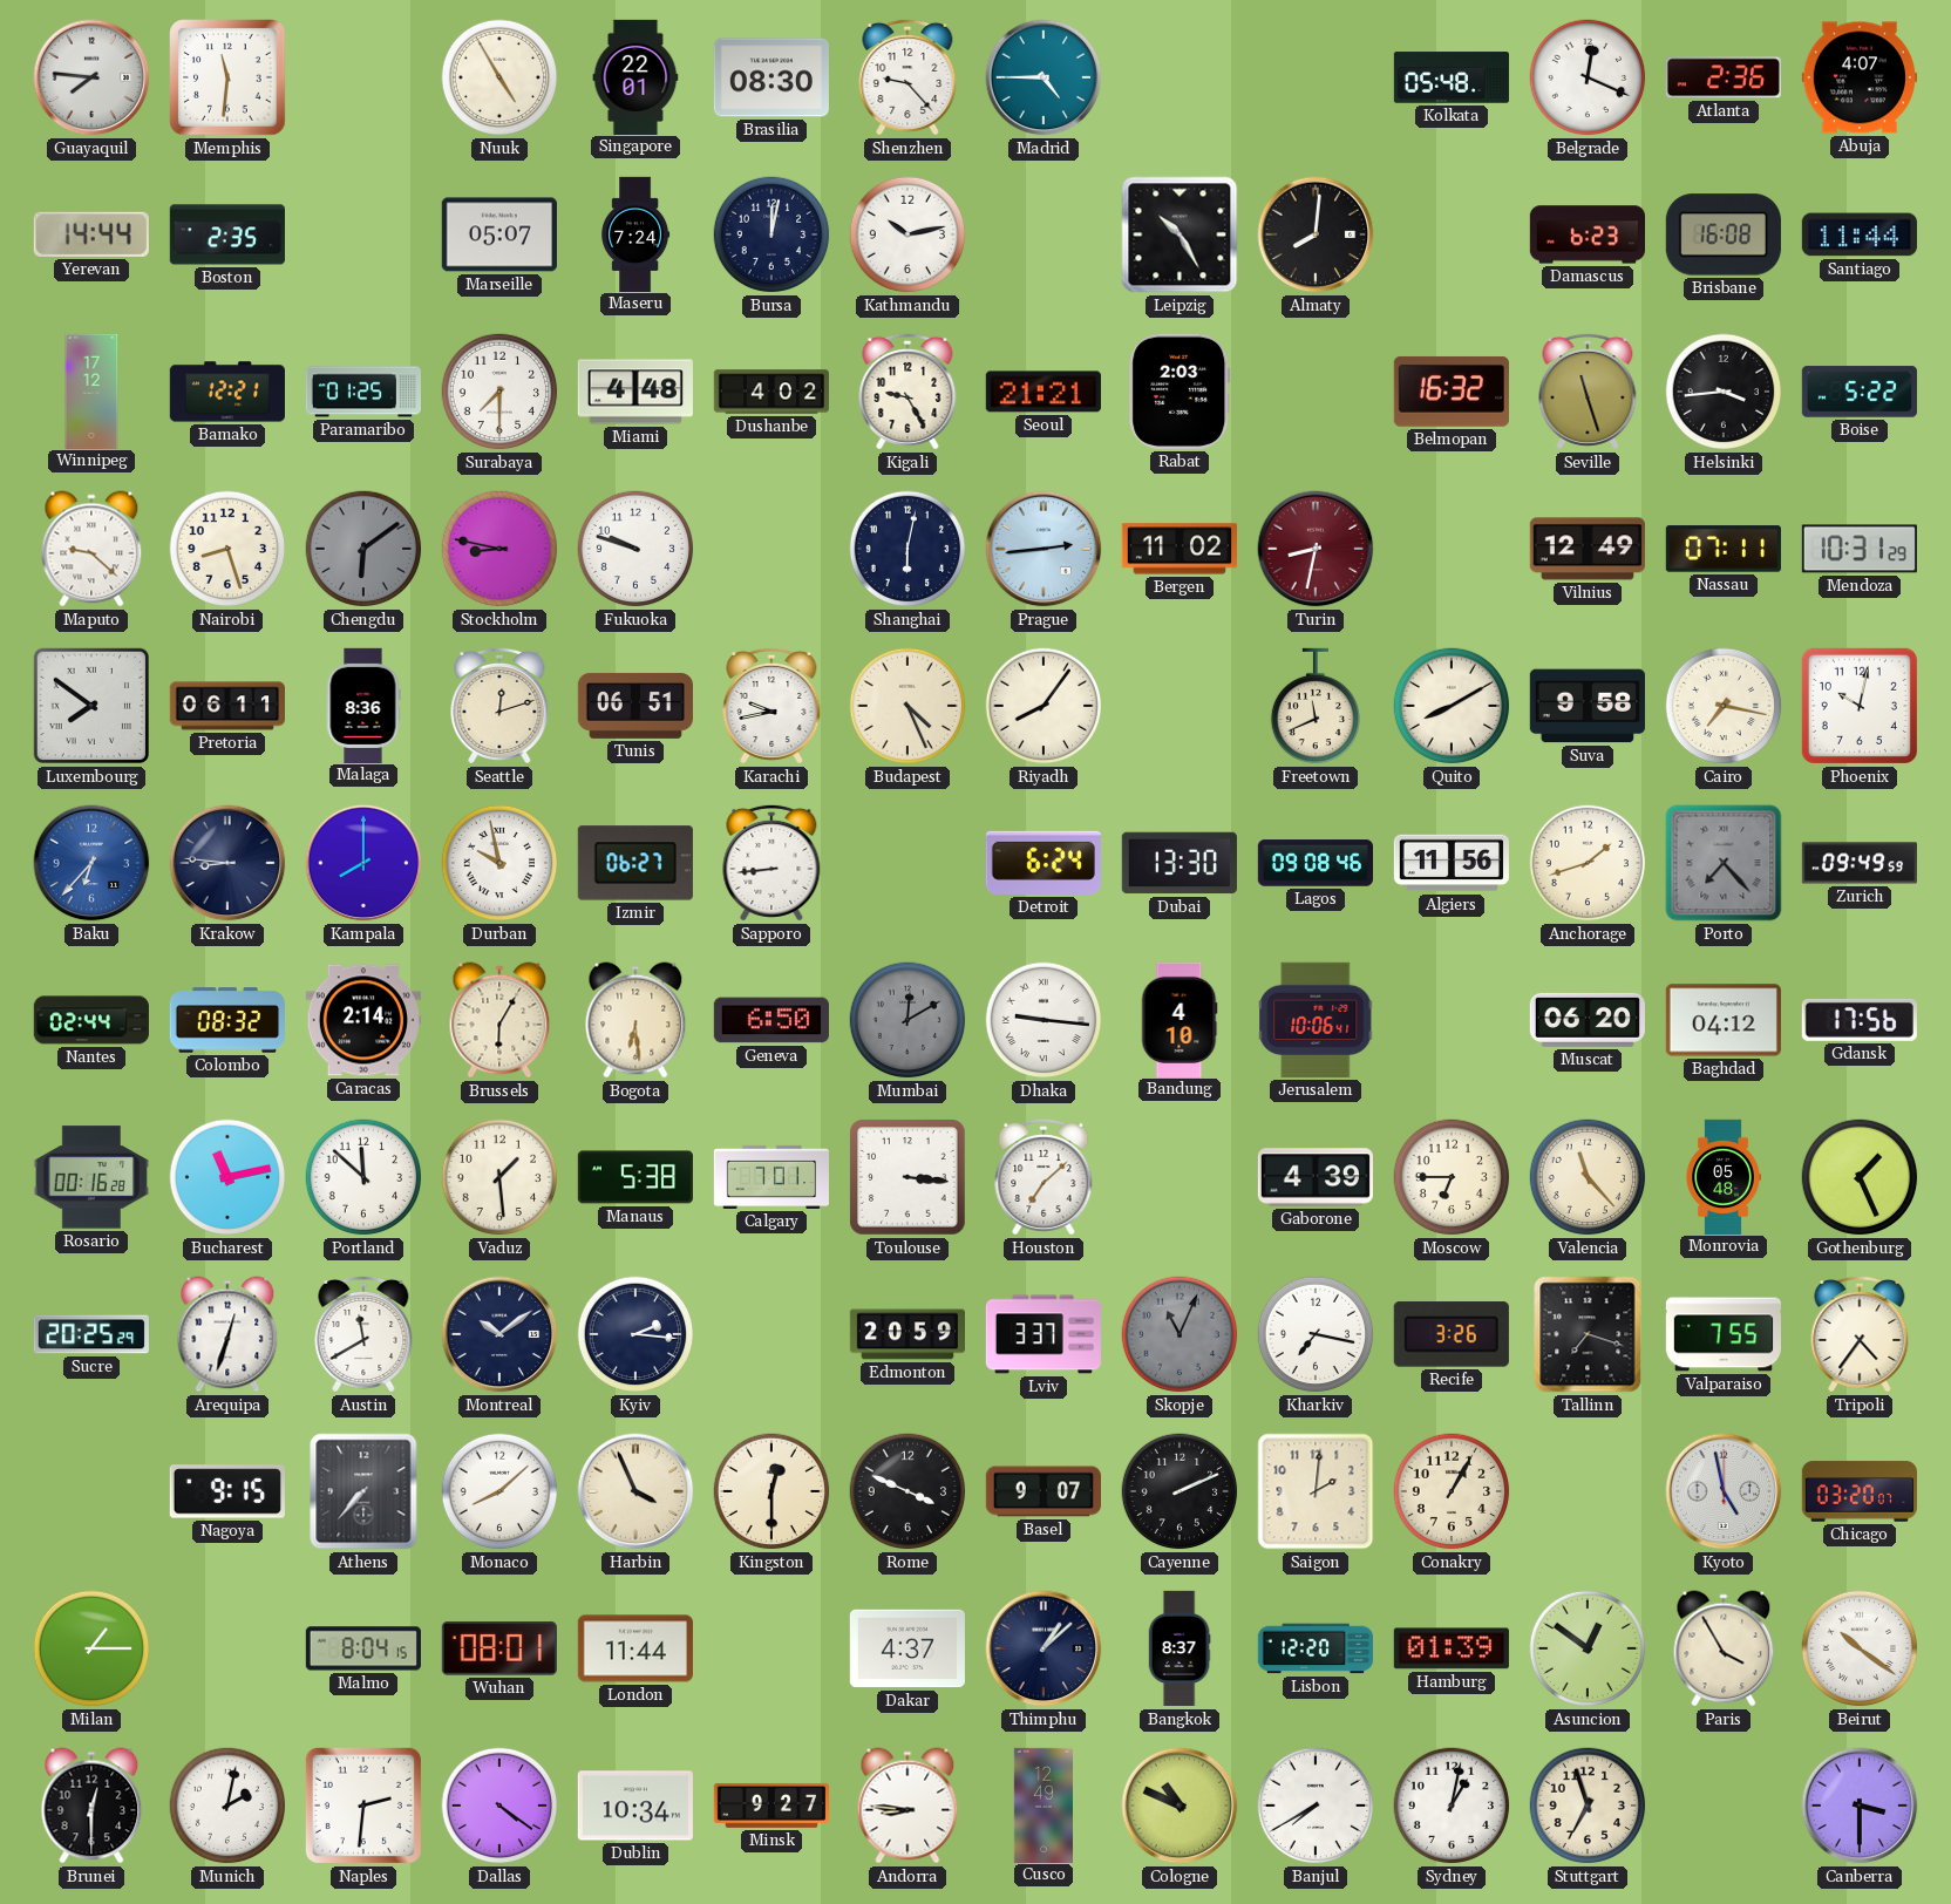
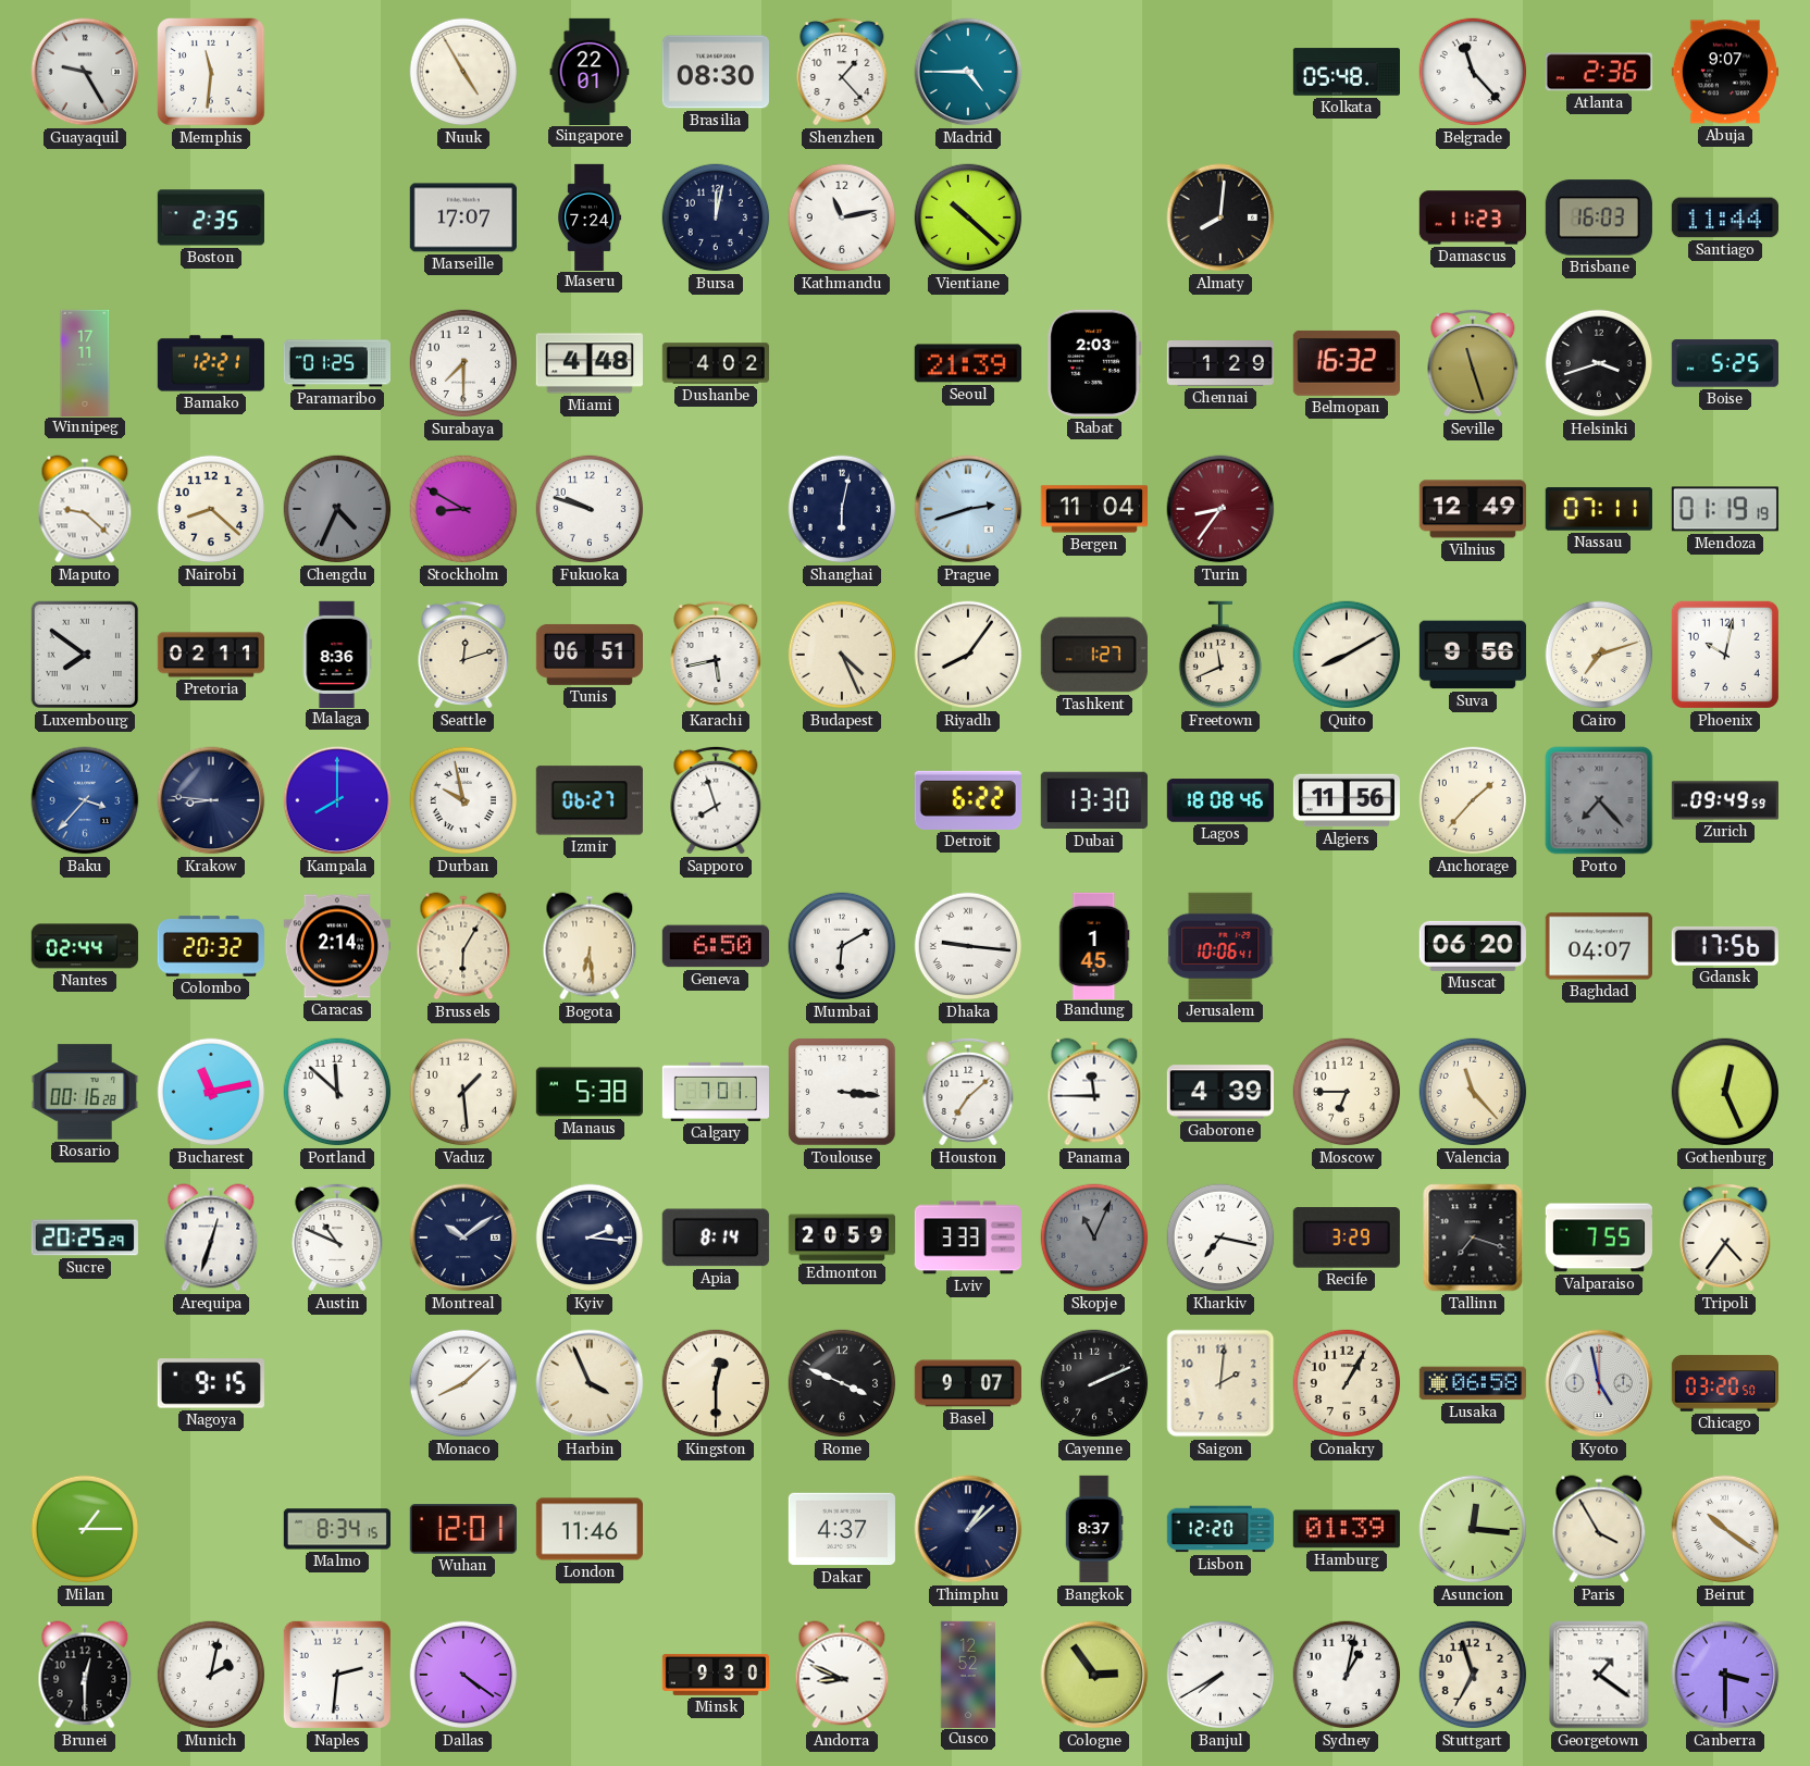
Guayaquil: 7:46 -> 9:25
Shenzhen: 9:23 -> 1:23
Belgrade: 12:19 -> 11:23
Abuja: 4:07 -> 9:07
Yerevan: 14:44 -> none
Marseille: 05:07 -> 17:07
Kathmandu: 10:13 -> 11:13
Vientiane: none -> 10:22
Leipzig: 10:25 -> none
Damascus: 6:23 -> 11:23
Brisbane: 16:08 -> 16:03
Winnipeg: 17:12 -> 17:11
Kigali: 9:25 -> none
Seoul: 21:21 -> 21:39
Chennai: none -> 1:29
Helsinki: 3:44 -> 3:42
Boise: 5:22 -> 5:25
Nairobi: 8:27 -> 8:22
Chengdu: 6:09 -> 4:34
Stockholm: 8:47 -> 8:50
Prague: 2:44 -> 2:42
Bergen: 11:02 -> 11:04
Turin: 8:32 -> 8:36
Mendoza: 10:31 -> 01:19
Pretoria: 06:11 -> 02:11
Karachi: 9:43 -> 5:43
Tashkent: none -> 1:27
Suva: 9:58 -> 9:56
Cairo: 7:17 -> 7:12
Baku: 6:37 -> 3:37
Sapporo: 8:44 -> 7:57
Detroit: 6:24 -> 6:22
Lagos: 09:08 -> 18:08
Anchorage: 1:42 -> 1:37
Colombo: 08:32 -> 20:32
Mumbai: 12:10 -> 6:10
Mumbai dial: grey -> white
Bandung: 4:10 -> 1:45
Baghdad: 04:12 -> 04:07
Panama: none -> 11:45
Monrovia: 05:48 -> none
Gothenburg: 1:26 -> 12:26
Austin: 11:40 -> 10:49
Apia: none -> 8:14
Lviv: 3:37 -> 3:33
Recife: 3:26 -> 3:29
Athens: 7:37 -> none
Lusaka: none -> 06:58
Chicago: 03:20:07 -> 03:20:50
Malmo: 8:04 -> 8:34
Wuhan: 08:01 -> 12:01
London: 11:44 -> 11:46
Asuncion: 12:51 -> 12:16
Dublin: 10:34 -> none
Minsk: 9:27 -> 9:30
Andorra: 8:46 -> 8:49
Cusco: 12:49 -> 12:52
Cologne: 10:49 -> 2:54
Georgetown: none -> 1:21
